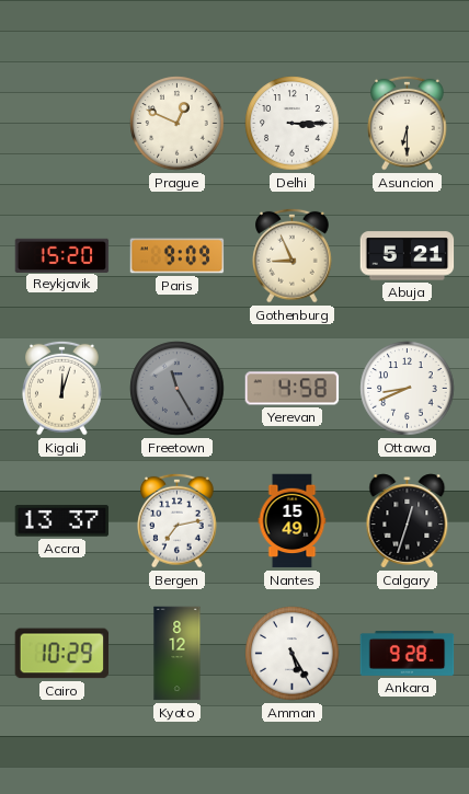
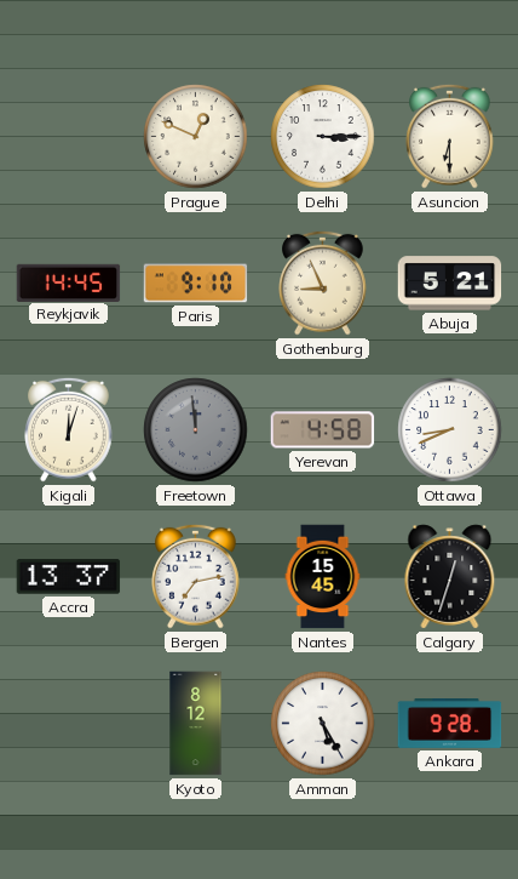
Reykjavik: 15:20 -> 14:45
Paris: 9:09 -> 9:10
Freetown: 11:25 -> 11:59
Nantes: 15:49 -> 15:45
Cairo: 10:29 -> none
